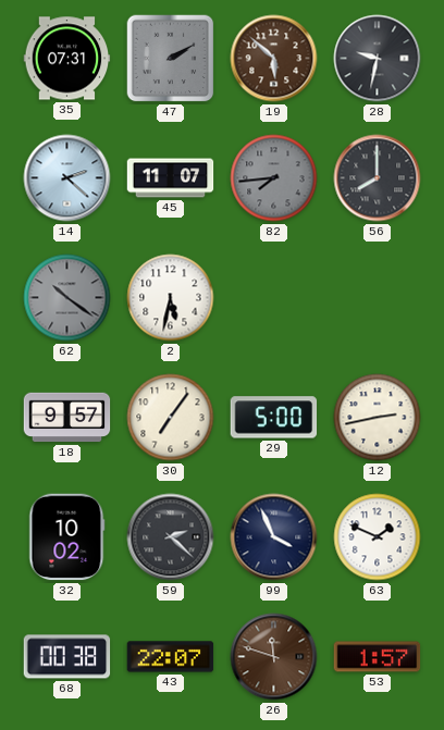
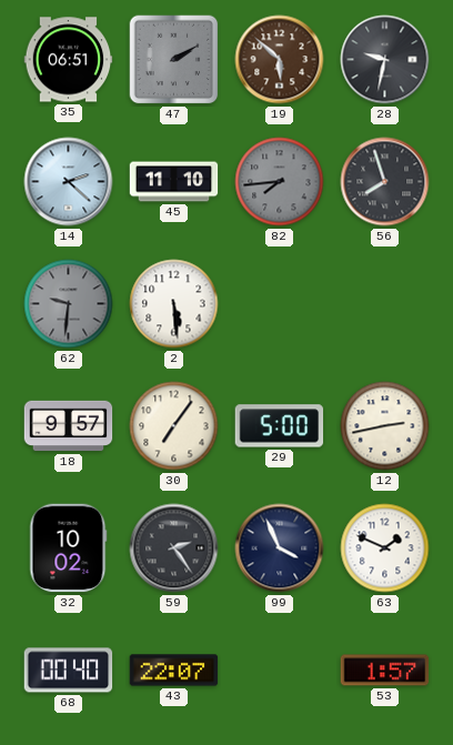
35: 07:31 -> 06:51
45: 11:07 -> 11:10
56: 8:00 -> 7:57
62: 10:21 -> 9:31
2: 5:32 -> 5:29
59: 2:22 -> 2:24
68: 00:38 -> 00:40
26: 11:48 -> none
